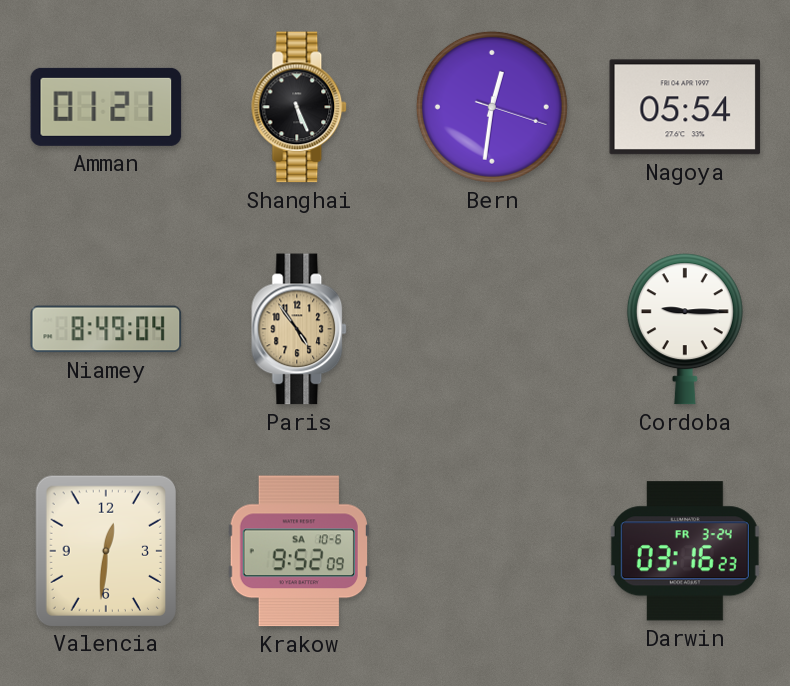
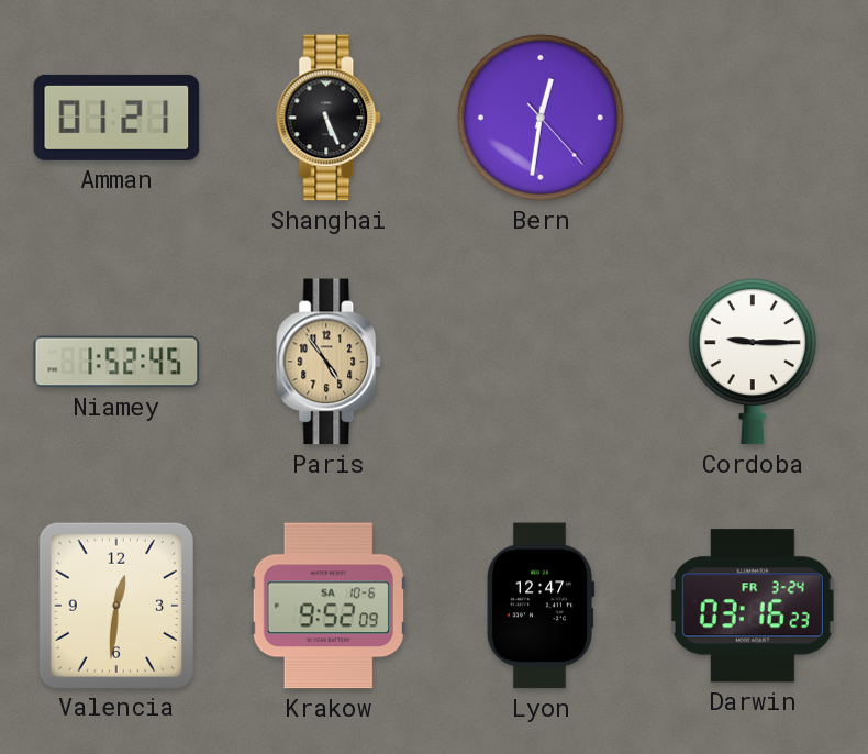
Bern: 12:31:18 -> 12:31:23
Nagoya: 05:54 -> none
Niamey: 8:49 -> 1:52
Lyon: none -> 12:47
